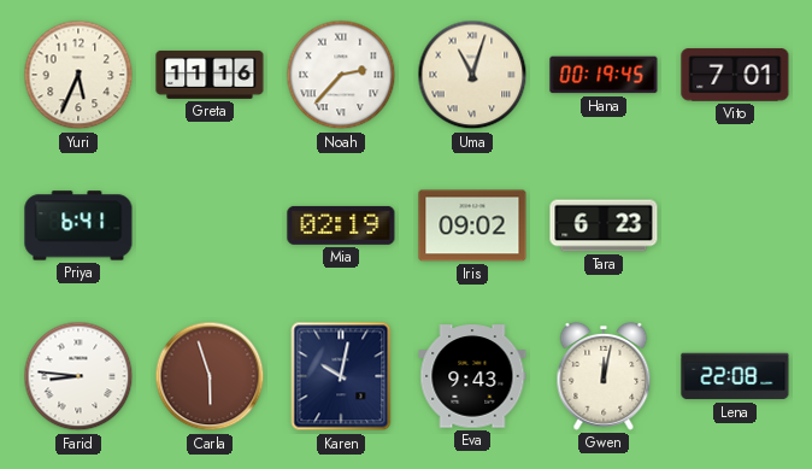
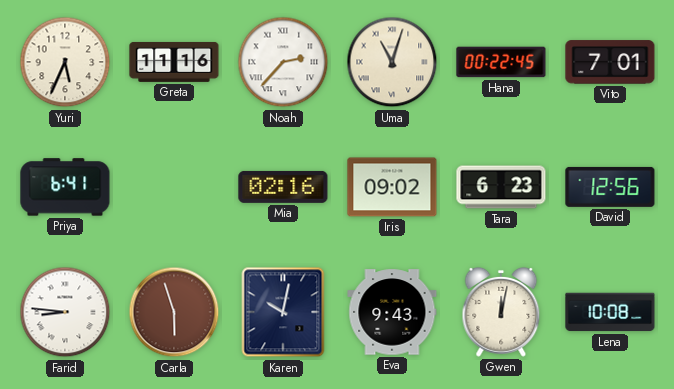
Hana: 00:19 -> 00:22
Mia: 02:19 -> 02:16
David: none -> 12:56
Lena: 22:08 -> 10:08
